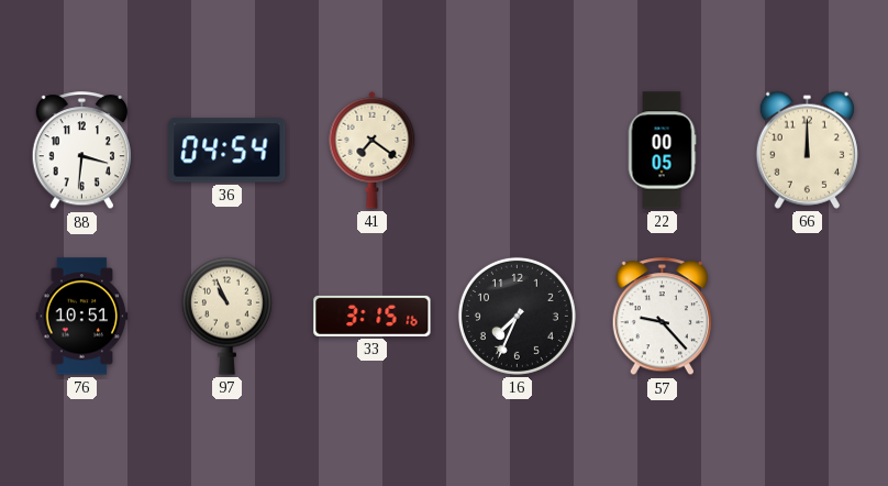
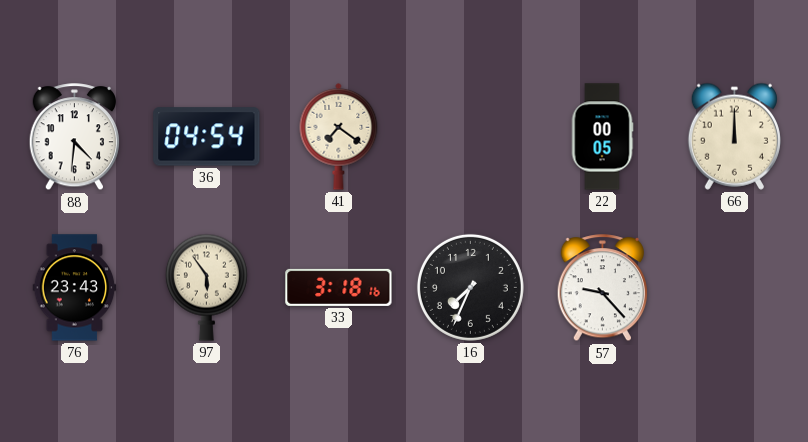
88: 3:31 -> 4:31
76: 10:51 -> 23:43
97: 10:56 -> 5:54
33: 3:15 -> 3:18
